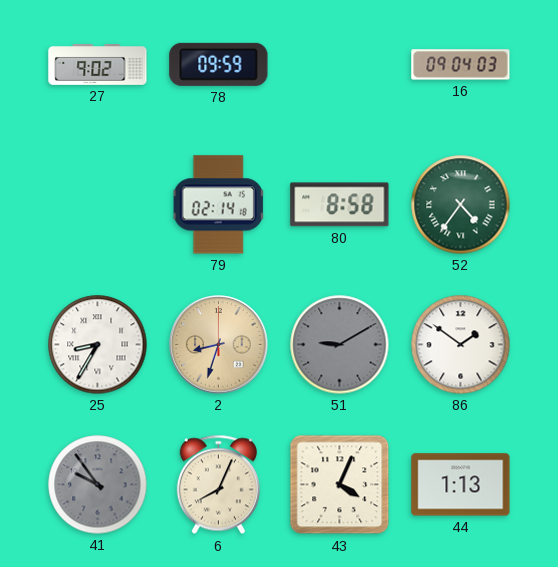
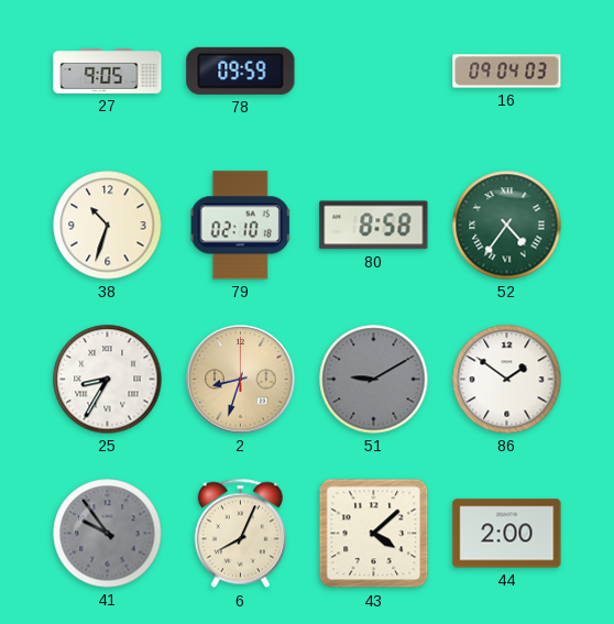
27: 9:02 -> 9:05
38: none -> 10:33
79: 02:14 -> 02:10
43: 4:04 -> 4:08
44: 1:13 -> 2:00
